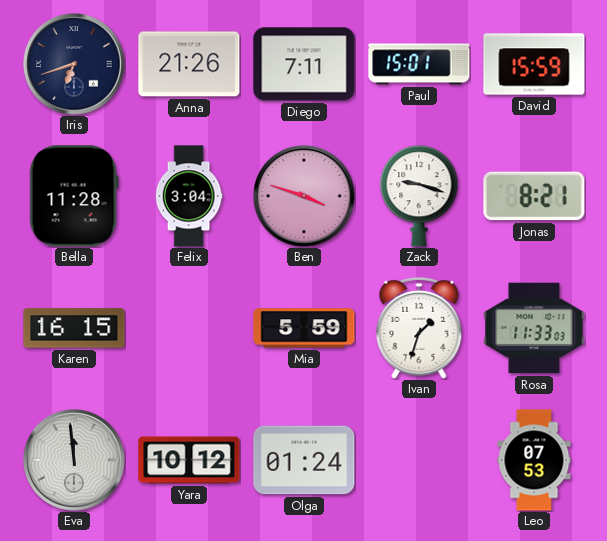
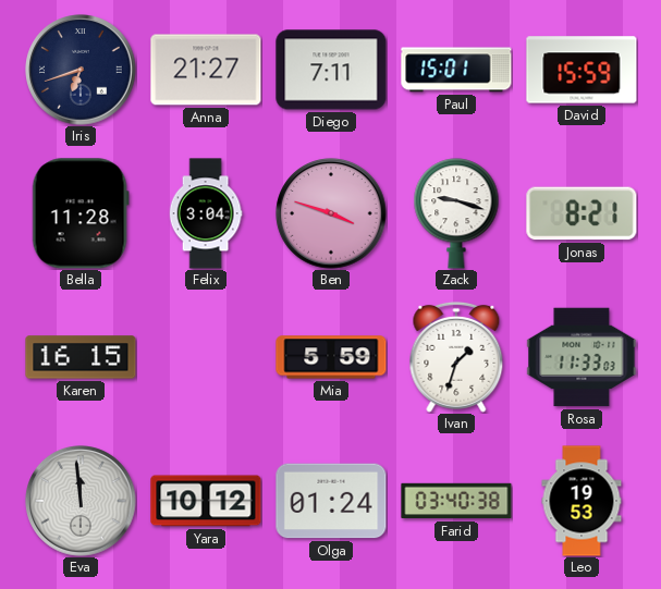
Anna: 21:26 -> 21:27
Farid: none -> 03:40
Leo: 07:53 -> 19:53
